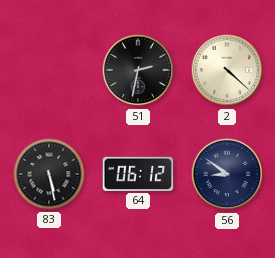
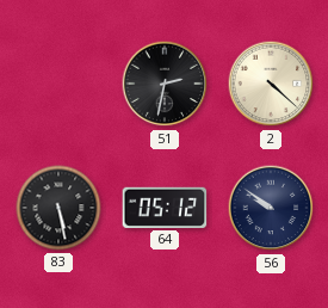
64: 06:12 -> 05:12
56: 8:51 -> 9:51
